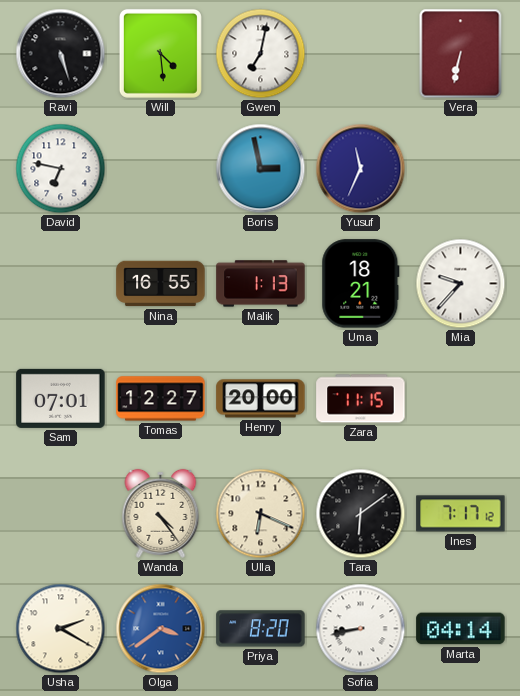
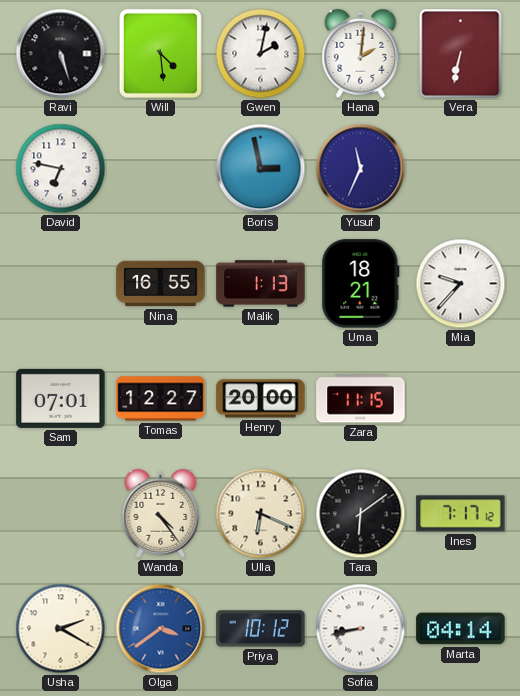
Gwen: 7:02 -> 2:02
Hana: none -> 2:01
Priya: 8:20 -> 10:12
